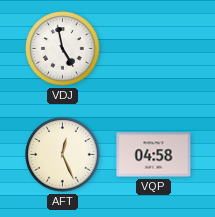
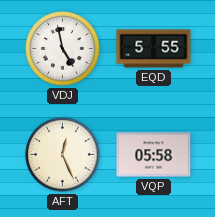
EQD: none -> 5:55
VQP: 04:58 -> 05:58
